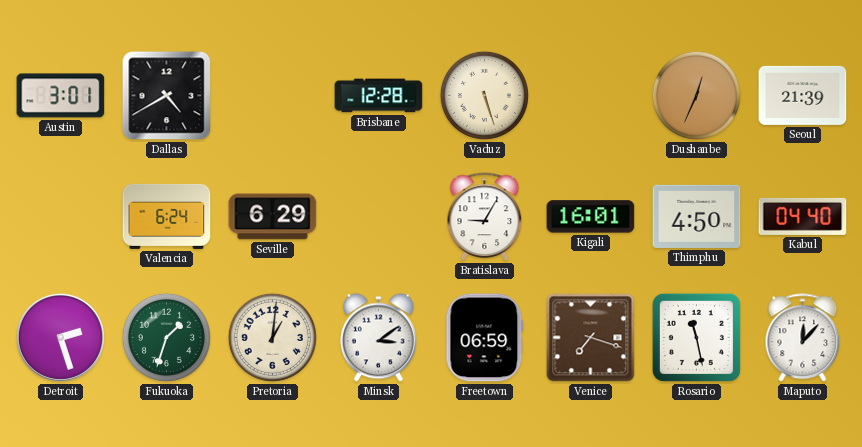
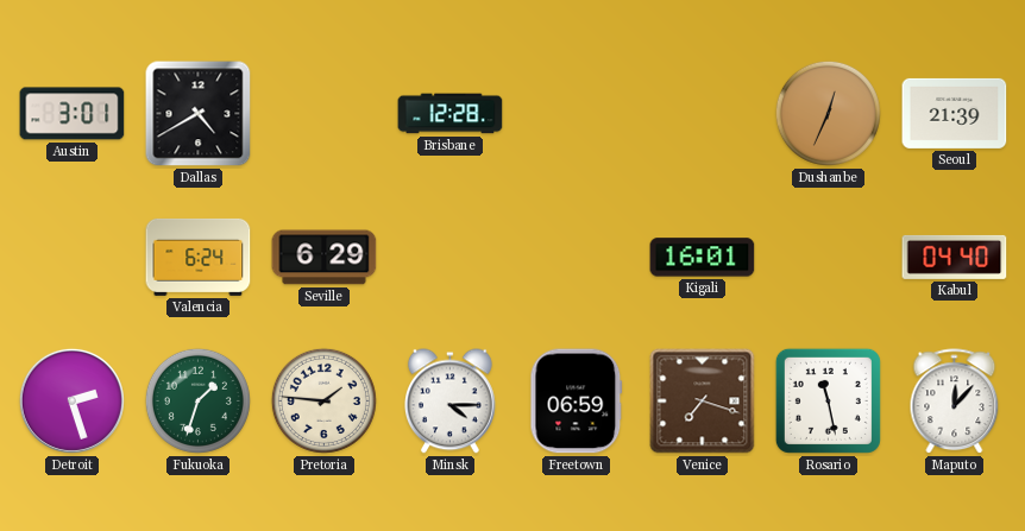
Vaduz: 5:27 -> none
Bratislava: 9:05 -> none
Thimphu: 4:50 -> none
Pretoria: 1:01 -> 1:46
Minsk: 3:09 -> 4:15
